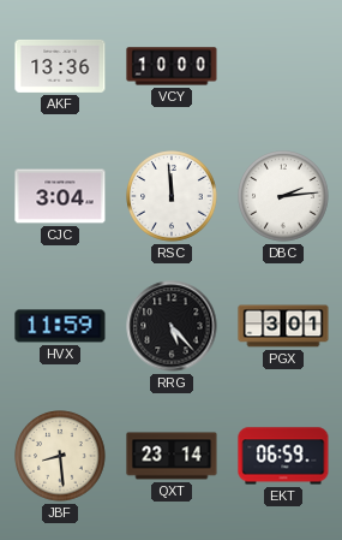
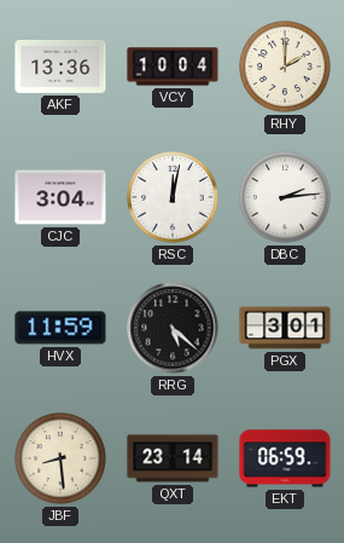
VCY: 10:00 -> 10:04
RHY: none -> 2:00
RSC: 11:59 -> 12:02
RRG: 5:23 -> 5:22
